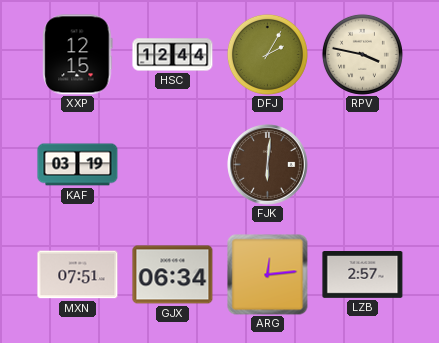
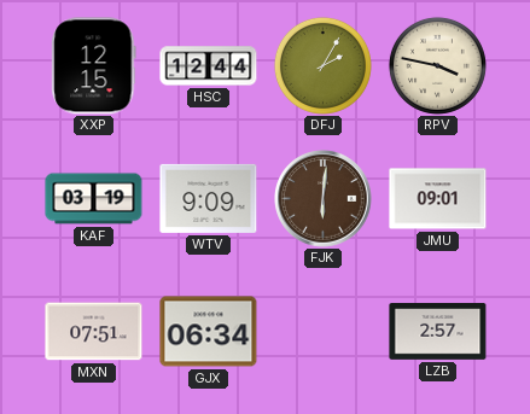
WTV: none -> 9:09
JMU: none -> 09:01
ARG: 12:14 -> none
